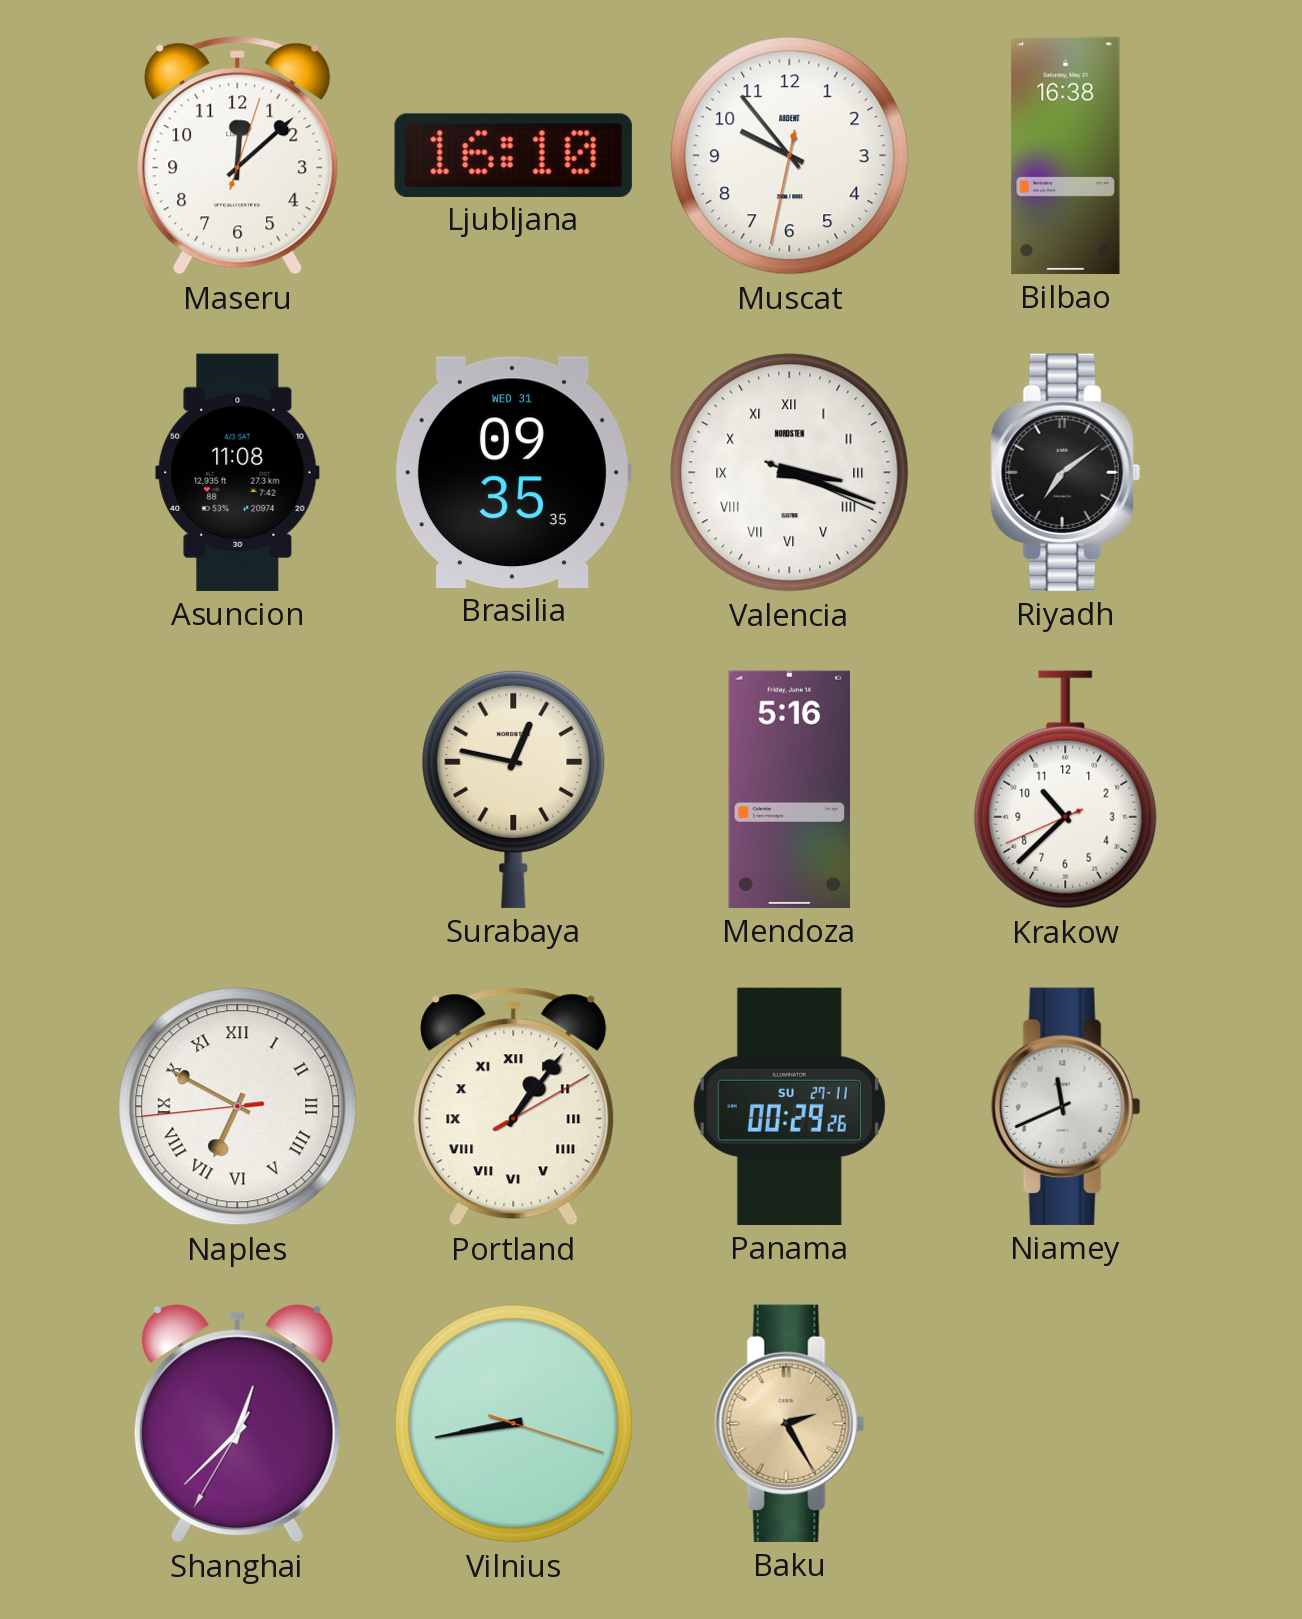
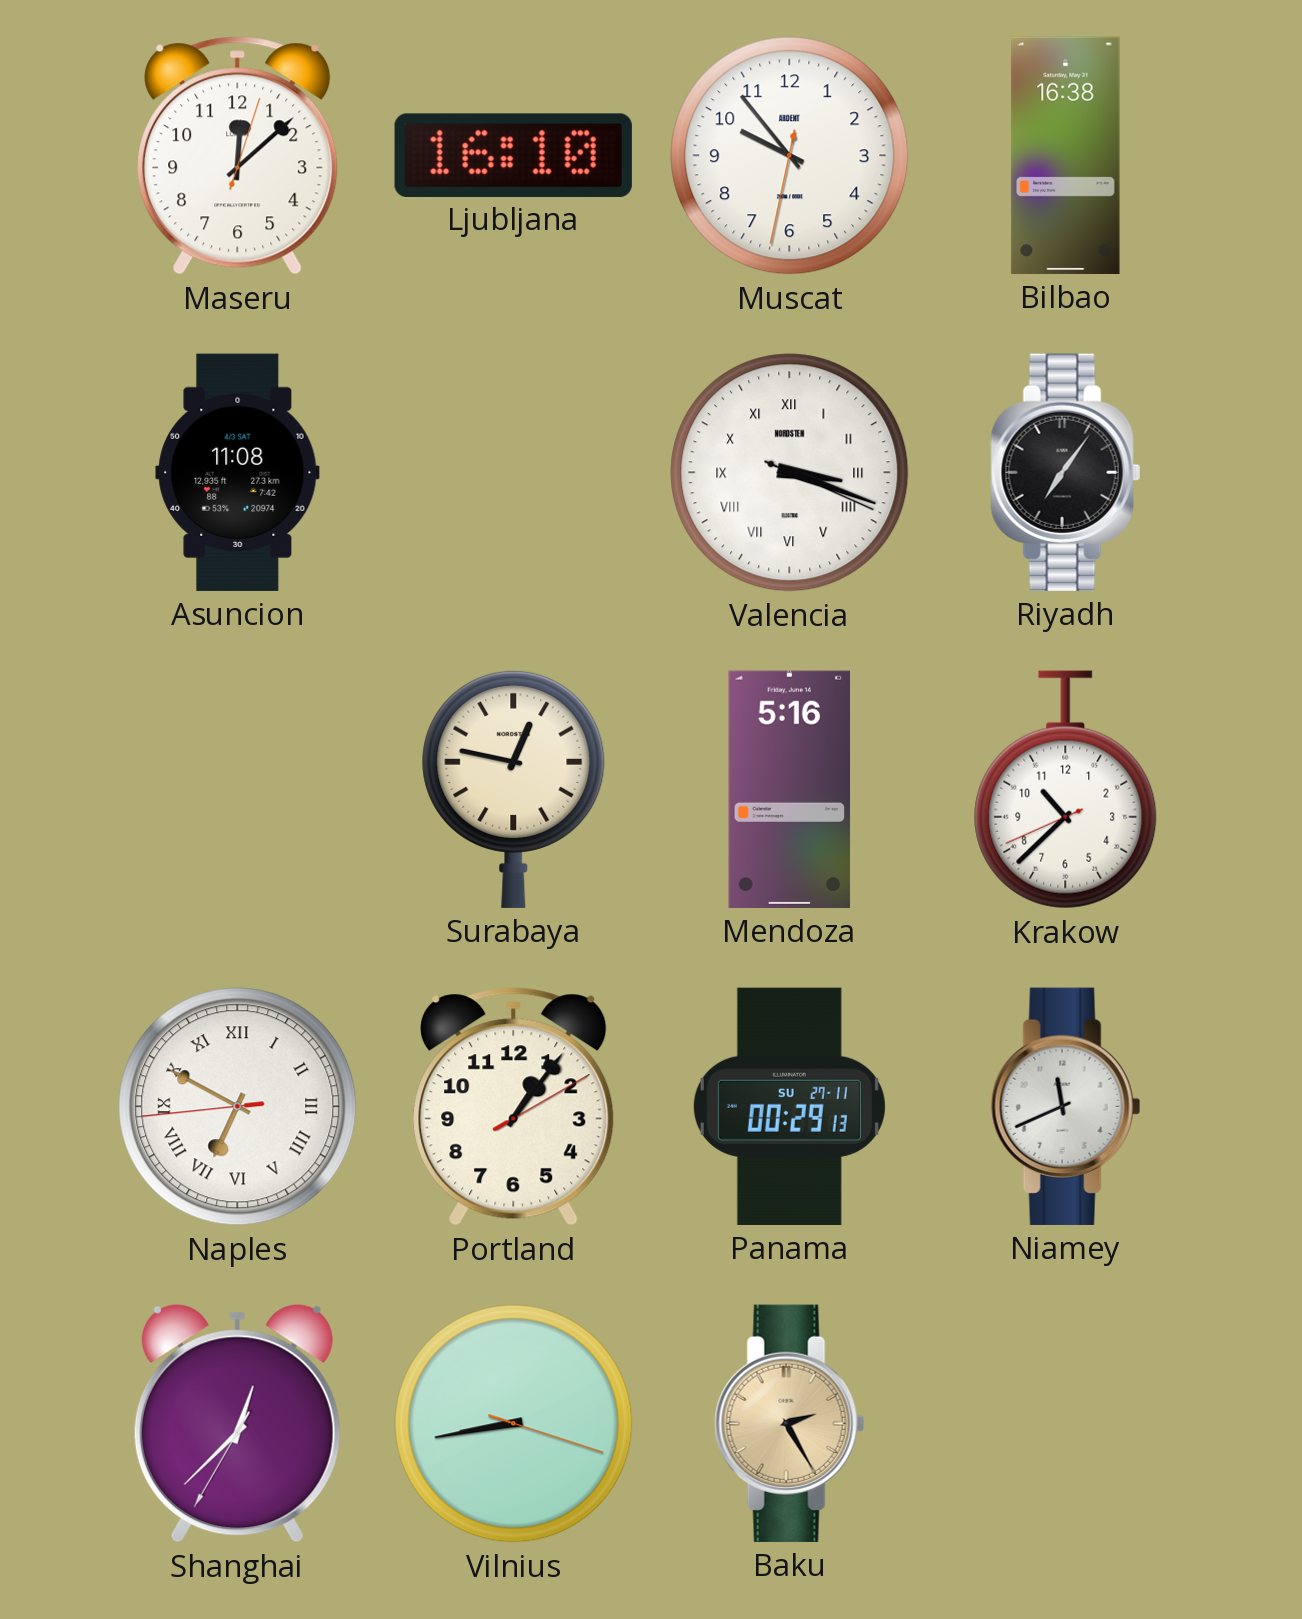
Brasilia: 09:35 -> none
Riyadh: 7:09 -> 7:06
Portland numerals: Roman -> Arabic
Panama: 00:29:26 -> 00:29:13
